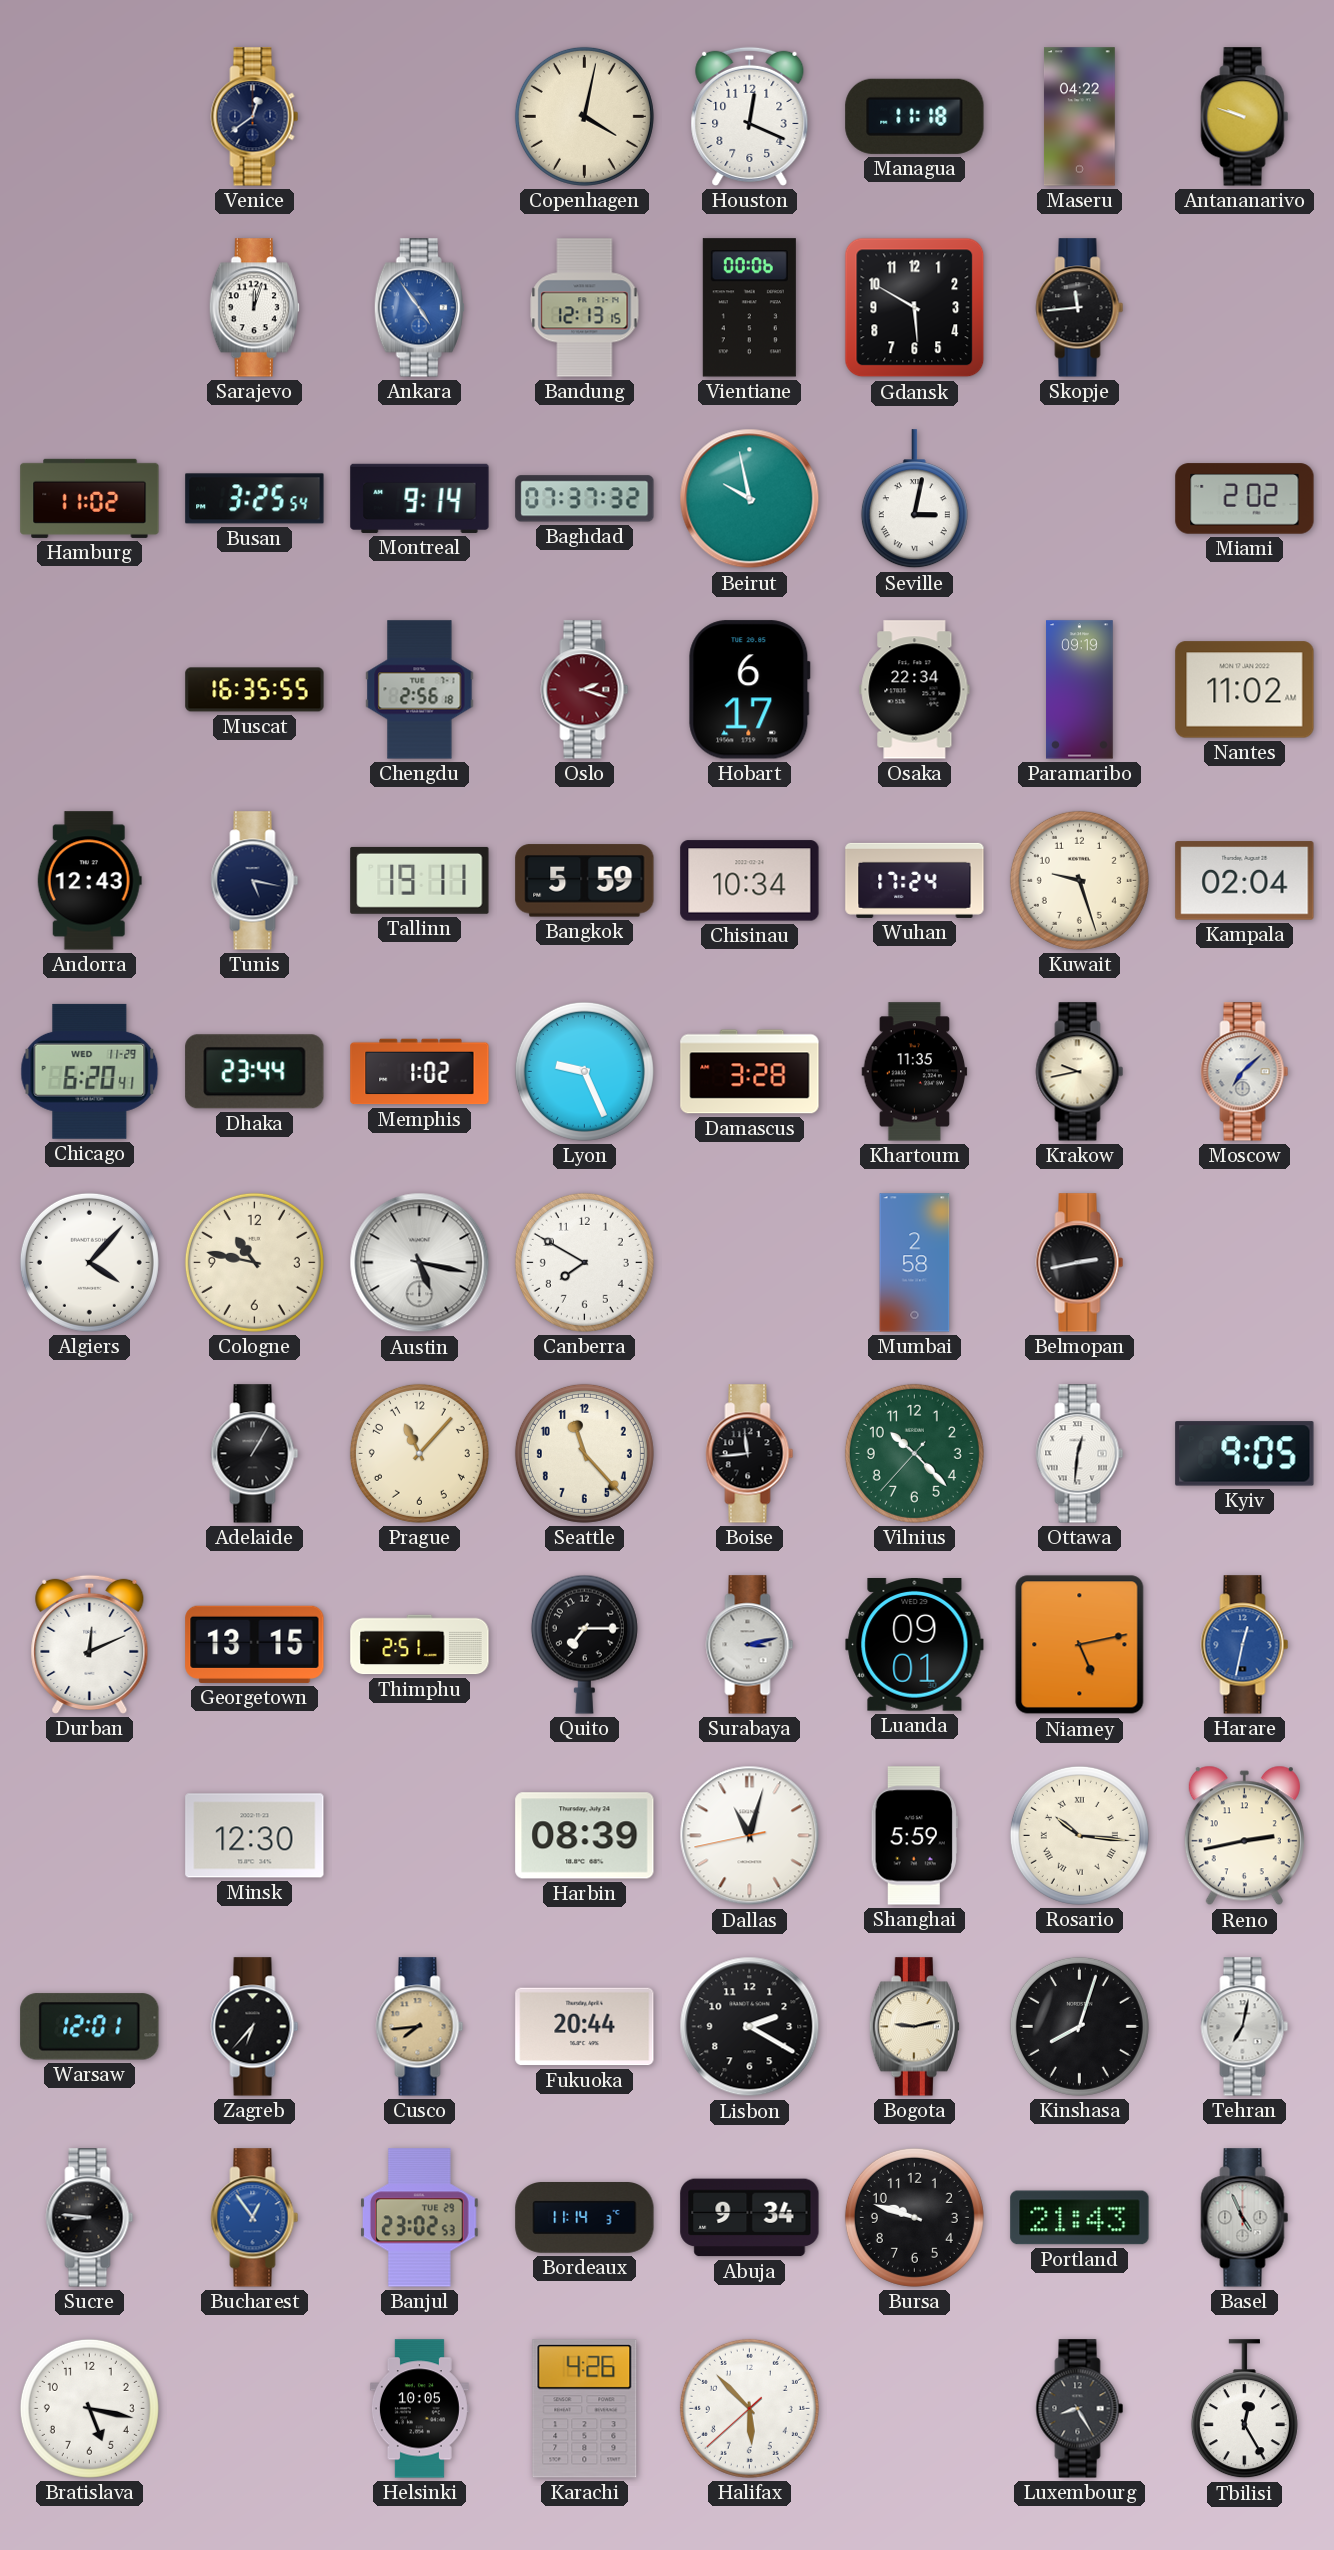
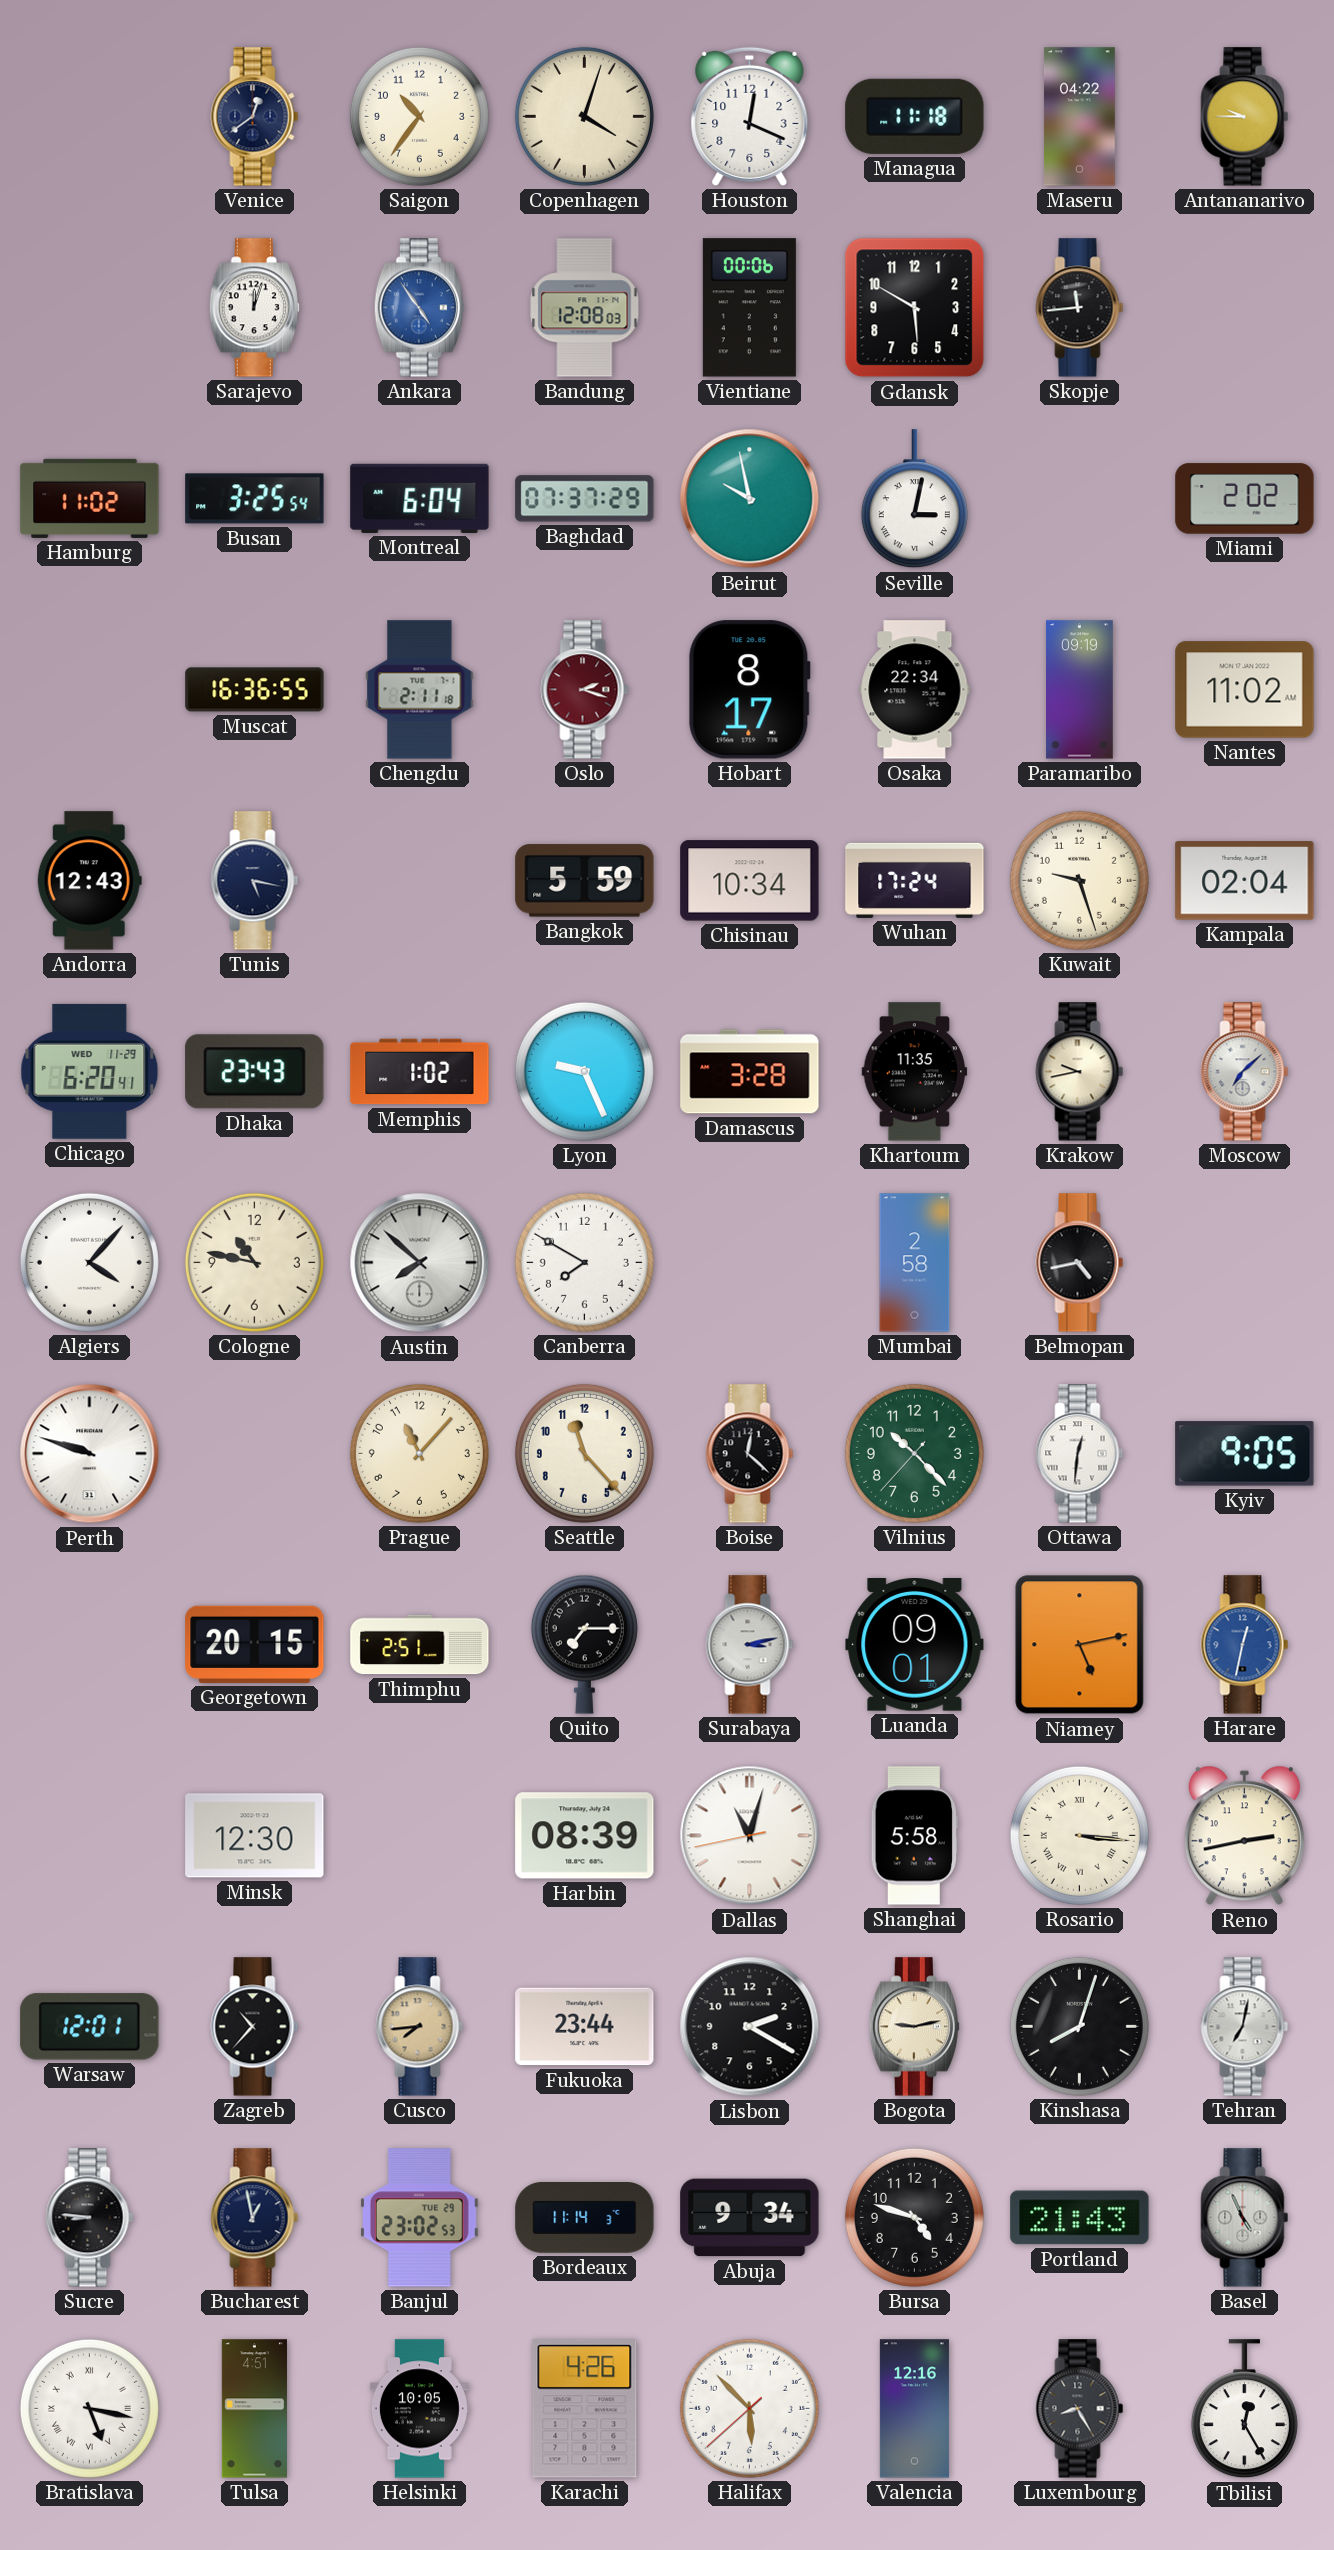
Saigon: none -> 10:36
Copenhagen: 4:02 -> 4:03
Antananarivo: 9:48 -> 9:45
Bandung: 12:13 -> 12:08
Montreal: 9:14 -> 6:04
Baghdad: 07:37:32 -> 07:37:29
Muscat: 16:35 -> 16:36
Chengdu: 2:56 -> 2:11
Hobart: 6:17 -> 8:17
Tallinn: 19:11 -> none
Dhaka: 23:44 -> 23:43
Austin: 5:17 -> 7:52
Belmopan: 2:43 -> 4:43
Perth: none -> 9:48
Adelaide: 1:05 -> none
Boise: 11:44 -> 12:22
Durban: 12:11 -> none
Georgetown: 13:15 -> 20:15
Shanghai: 5:59 -> 5:58
Rosario: 10:16 -> 3:16
Zagreb: 6:37 -> 10:37
Fukuoka: 20:44 -> 23:44
Bucharest: 12:54 -> 12:58
Bucharest dial: blue -> navy
Bursa: 9:48 -> 4:48
Bratislava numerals: Arabic -> Roman
Tulsa: none -> 4:51
Valencia: none -> 12:16
